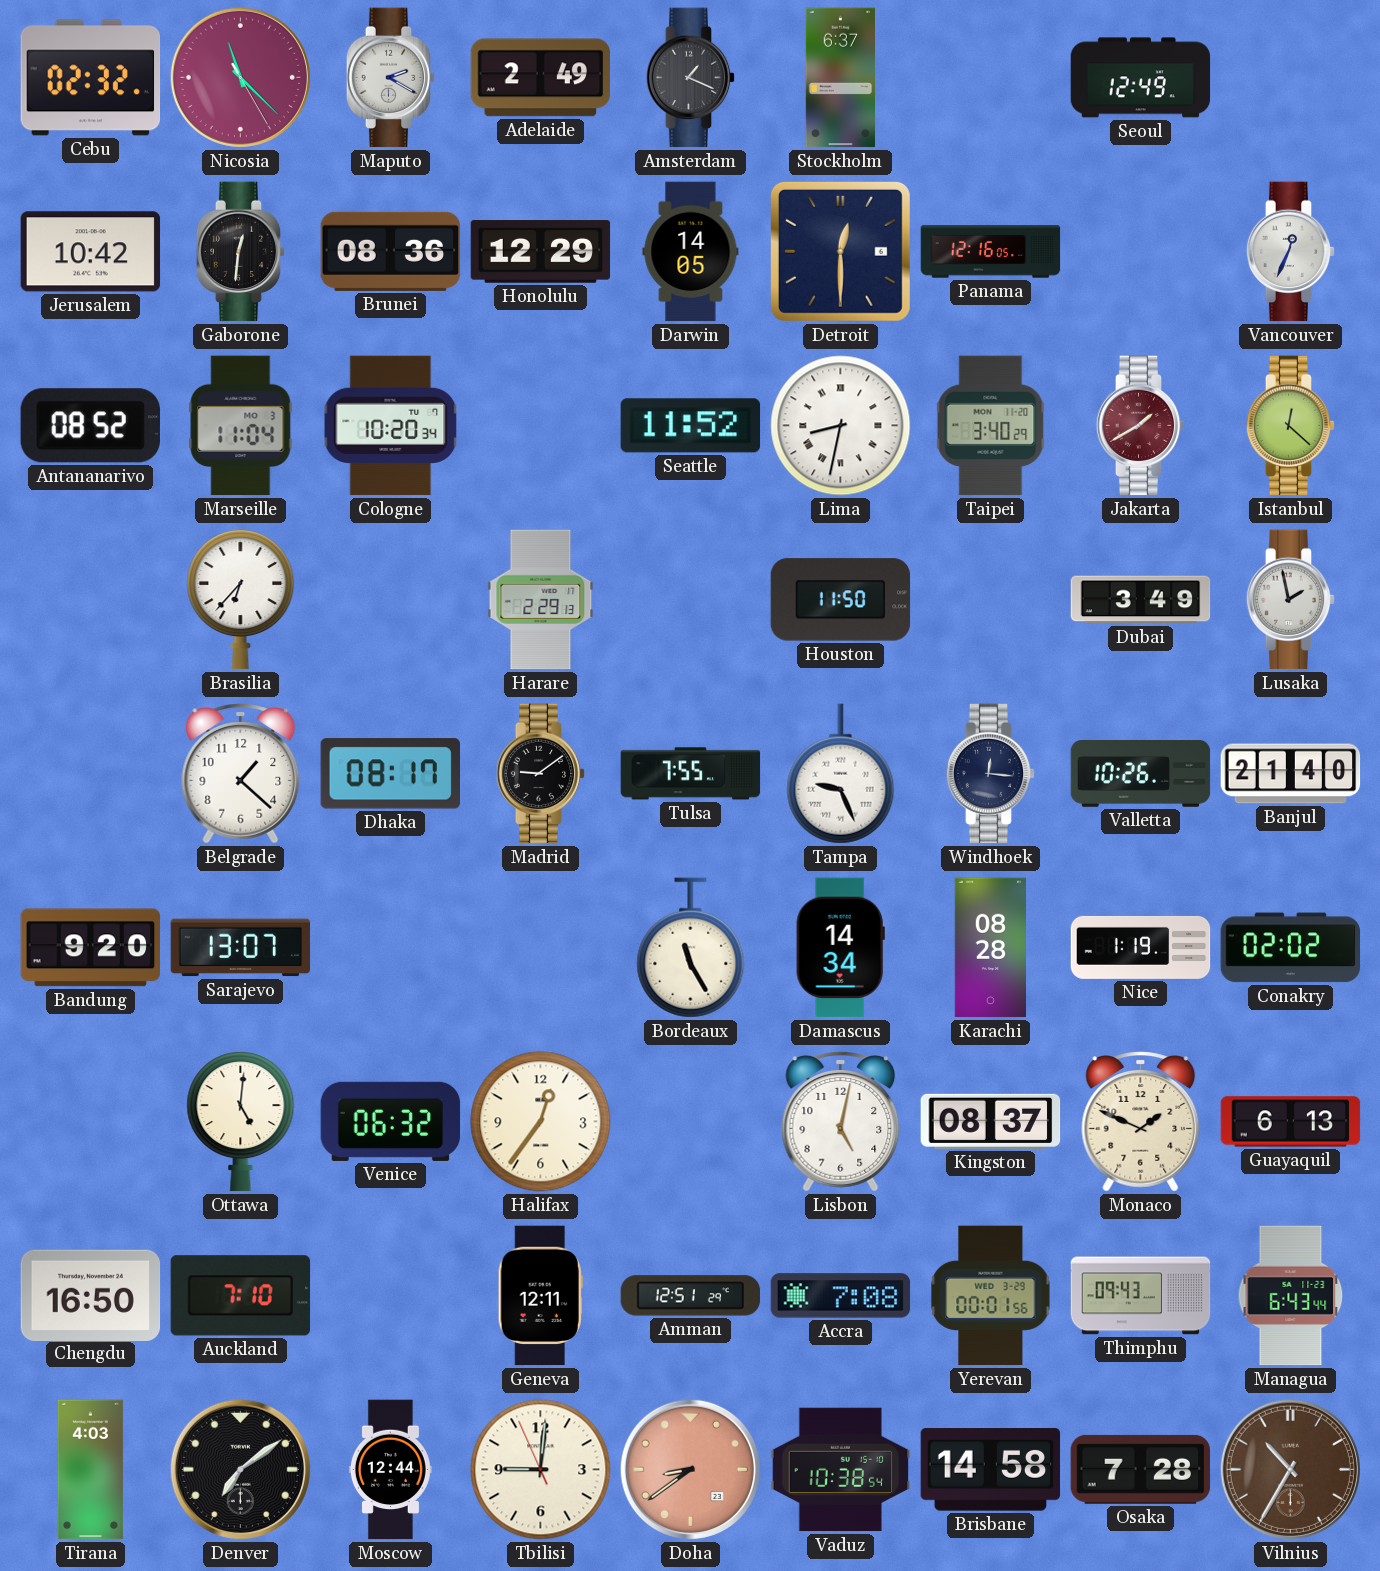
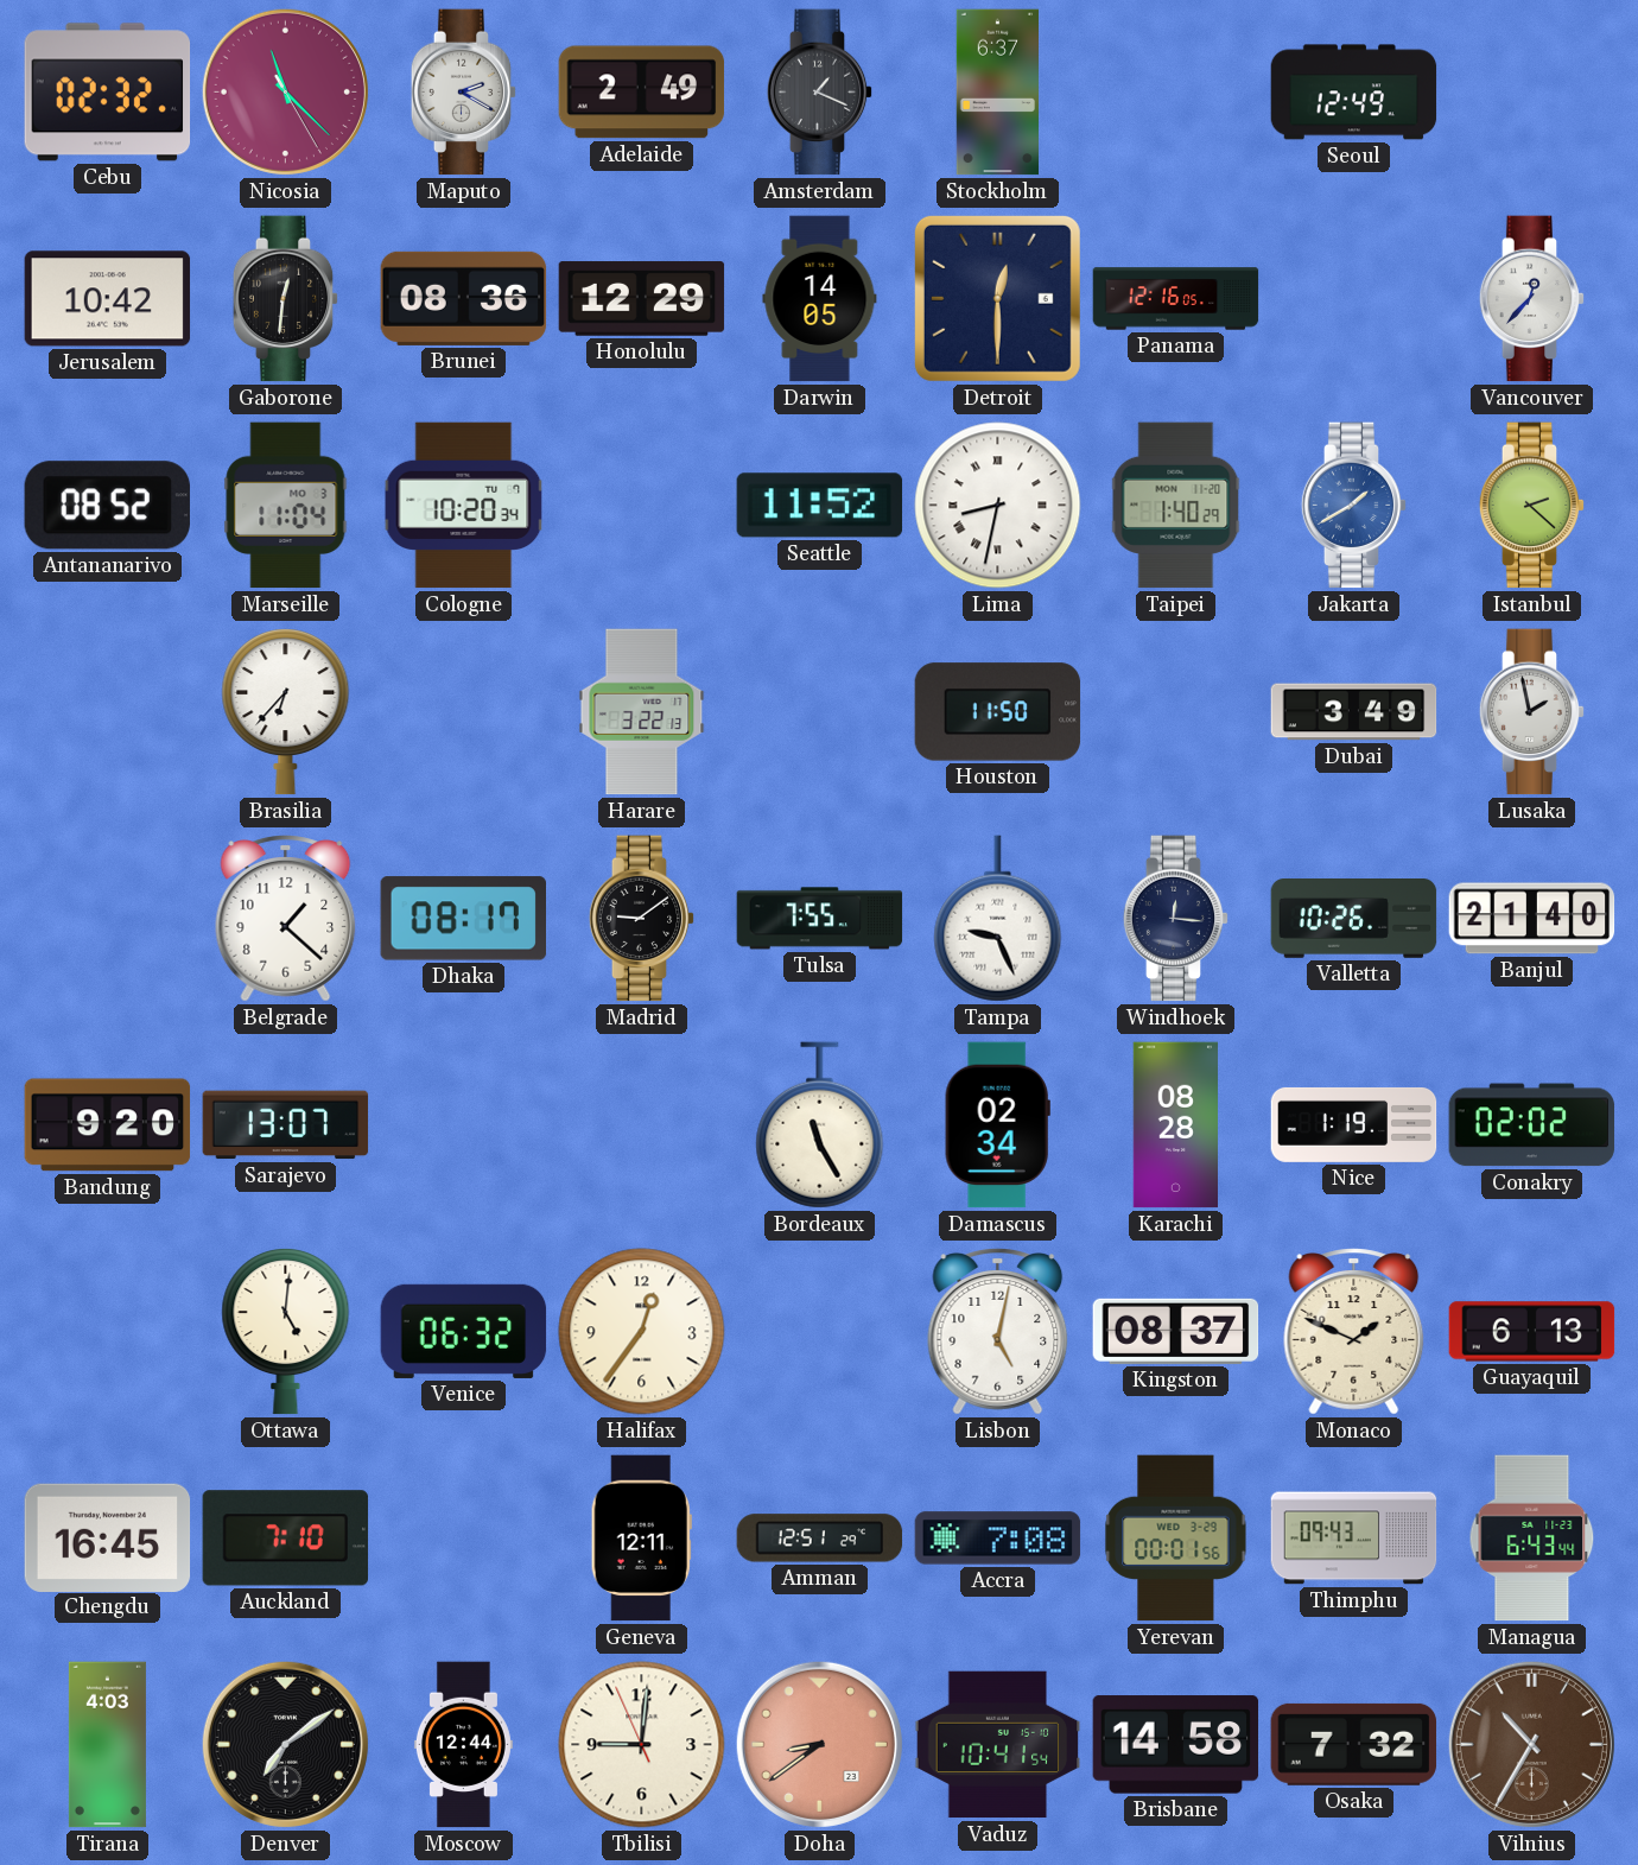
Vancouver: 12:34 -> 12:37
Taipei: 3:40 -> 1:40
Jakarta dial: burgundy -> blue
Istanbul: 12:22 -> 2:22
Harare: 2:29 -> 3:22
Damascus: 14:34 -> 02:34
Chengdu: 16:50 -> 16:45
Vaduz: 10:38 -> 10:41
Osaka: 7:28 -> 7:32
